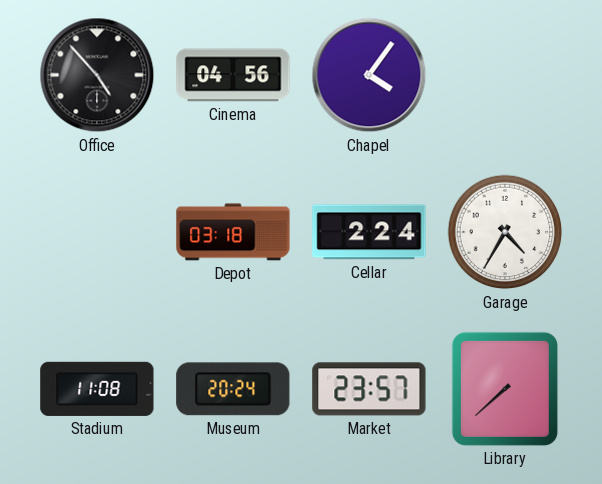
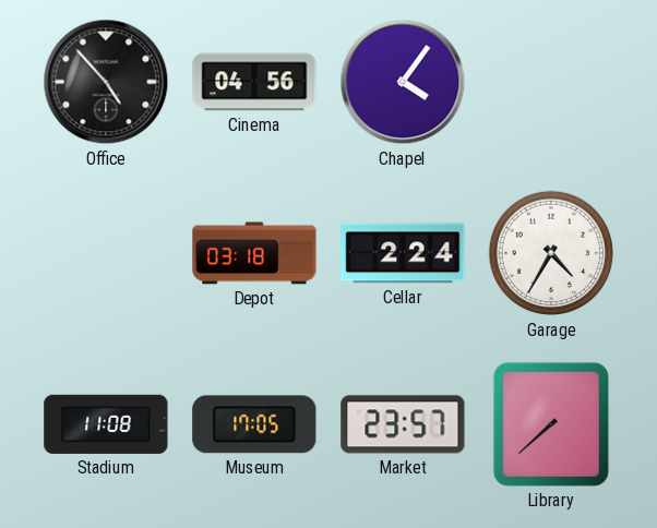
Museum: 20:24 -> 17:05
